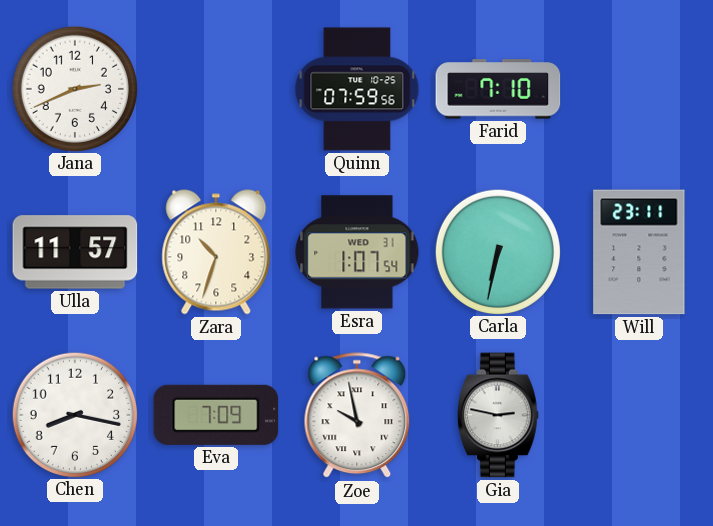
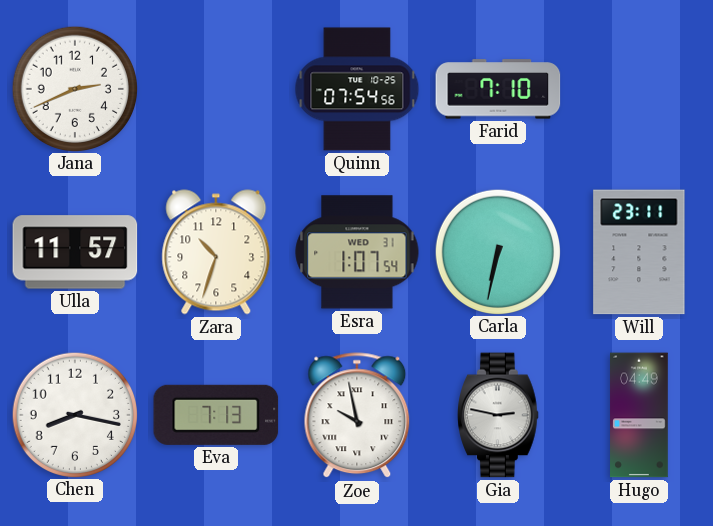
Quinn: 07:59 -> 07:54
Eva: 7:09 -> 7:13
Hugo: none -> 04:49
